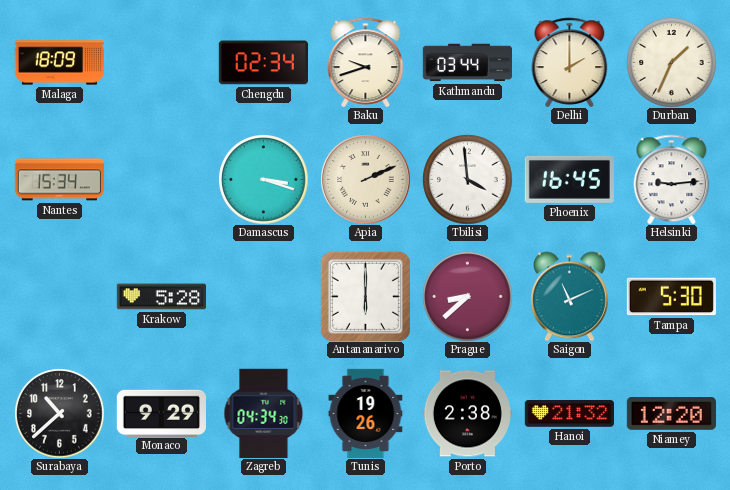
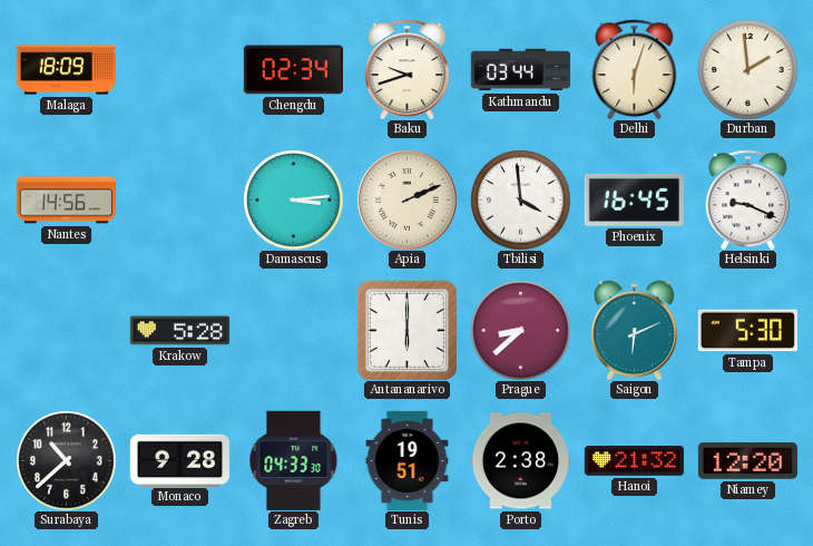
Delhi: 2:00 -> 6:03
Durban: 1:34 -> 1:59
Nantes: 15:34 -> 14:56
Damascus: 3:18 -> 3:14
Helsinki: 9:14 -> 9:19
Saigon: 11:11 -> 6:11
Monaco: 9:29 -> 9:28
Zagreb: 04:34 -> 04:33
Tunis: 19:26 -> 19:51
